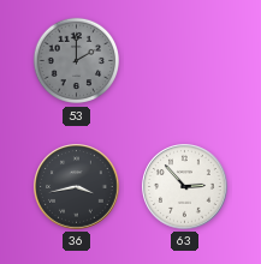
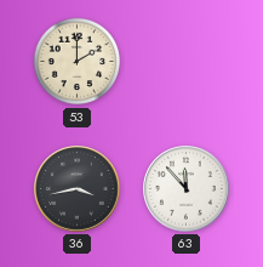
53 dial: grey -> cream
63: 2:53 -> 11:53
